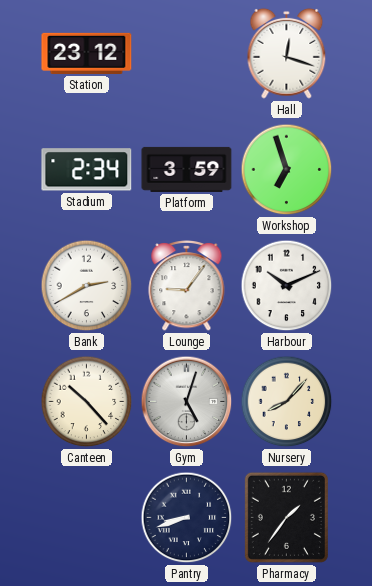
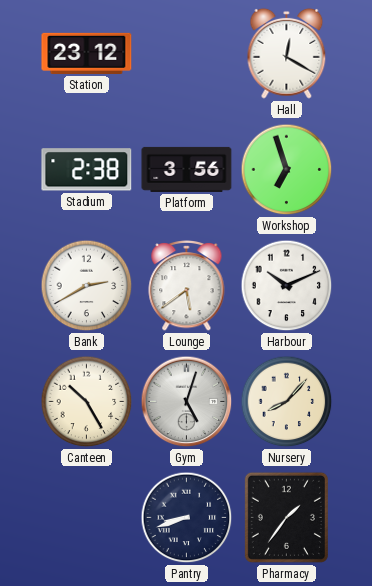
Hall: 12:18 -> 12:20
Stadium: 2:34 -> 2:38
Platform: 3:59 -> 3:56
Lounge: 9:06 -> 5:39
Canteen: 10:23 -> 10:25
